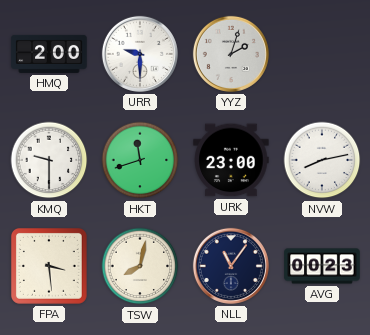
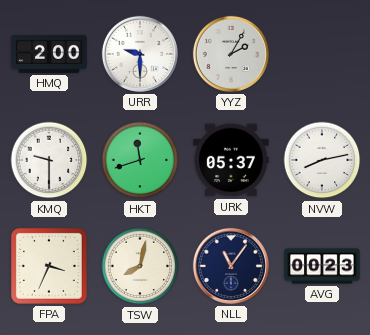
YYZ: 2:03 -> 2:05
URK: 23:00 -> 05:37
FPA: 3:29 -> 3:34
